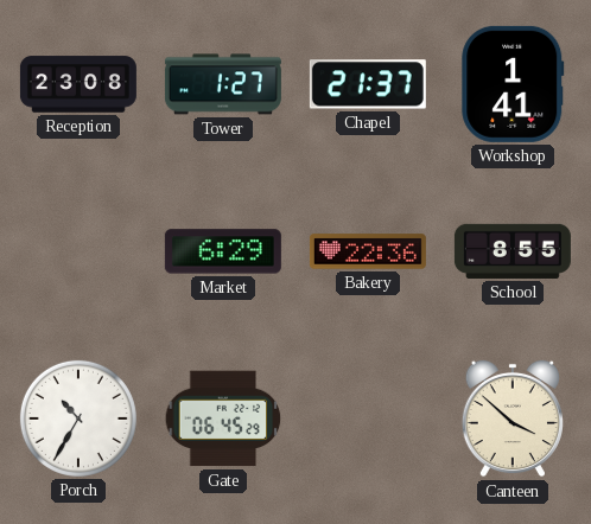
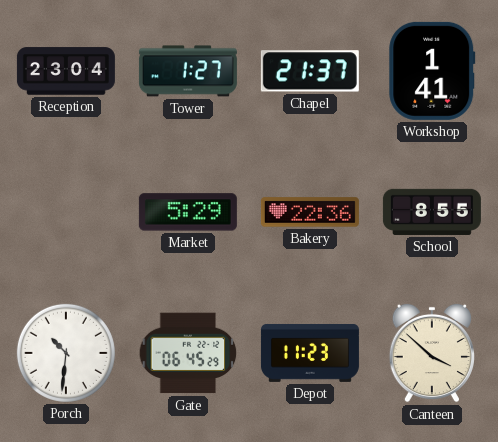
Reception: 23:08 -> 23:04
Market: 6:29 -> 5:29
Porch: 10:35 -> 10:31
Depot: none -> 11:23
